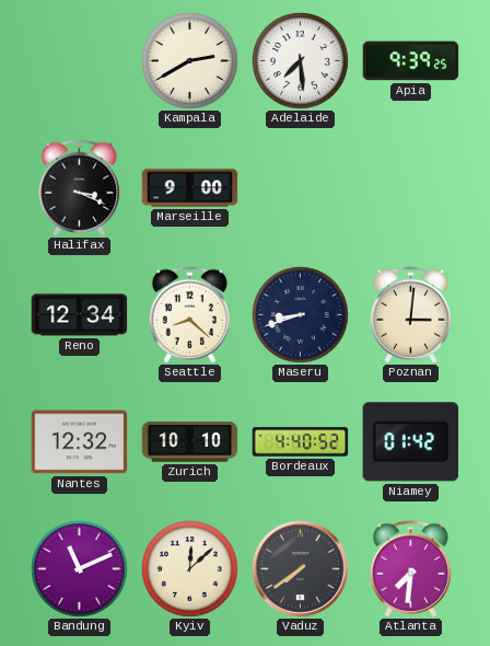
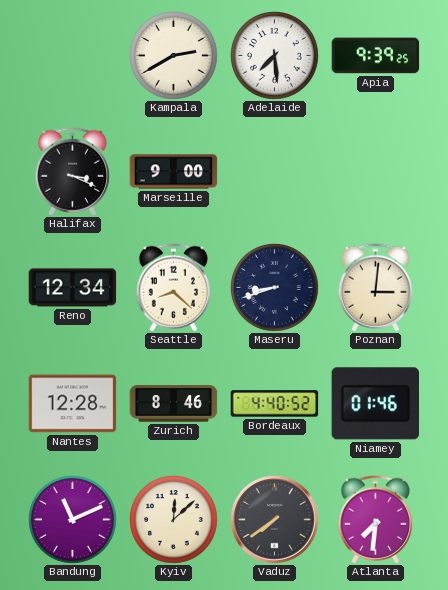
Nantes: 12:32 -> 12:28
Zurich: 10:10 -> 8:46
Niamey: 01:42 -> 01:46
